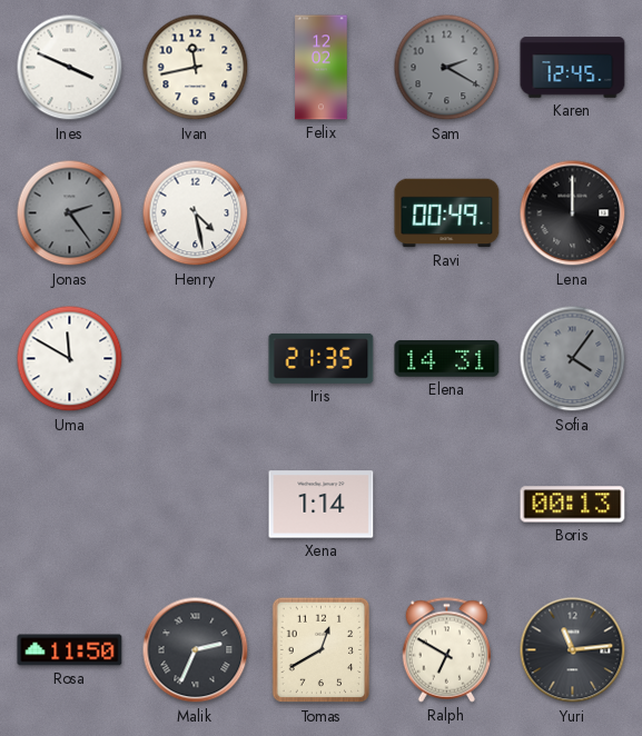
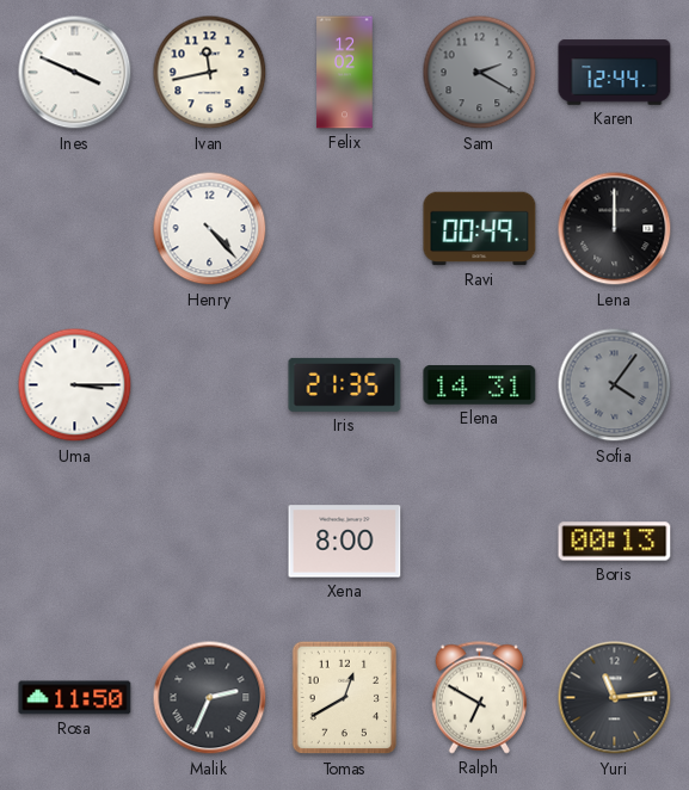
Karen: 12:45 -> 12:44
Jonas: 2:24 -> none
Henry: 4:28 -> 4:23
Uma: 11:50 -> 3:15
Xena: 1:14 -> 8:00
